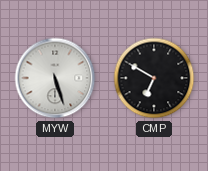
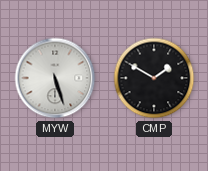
CMP: 6:50 -> 1:50
